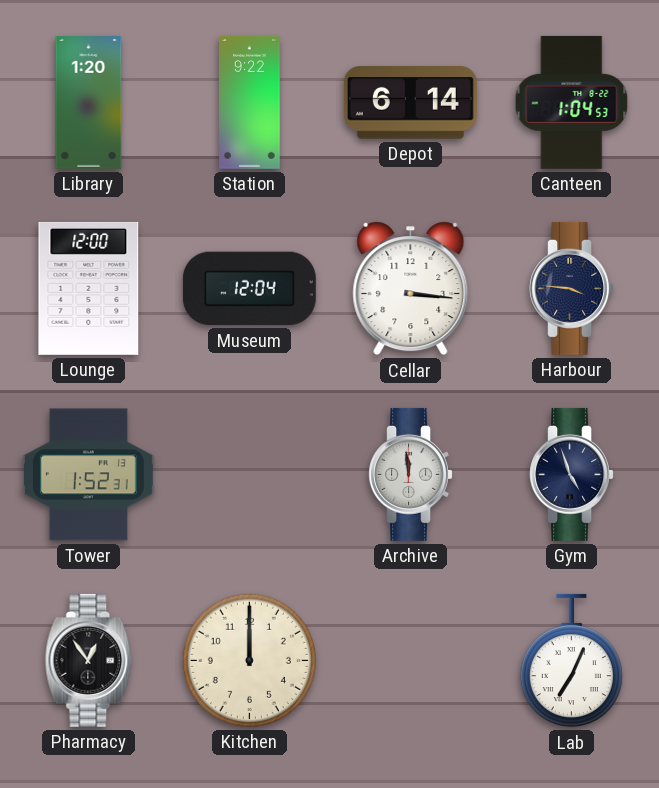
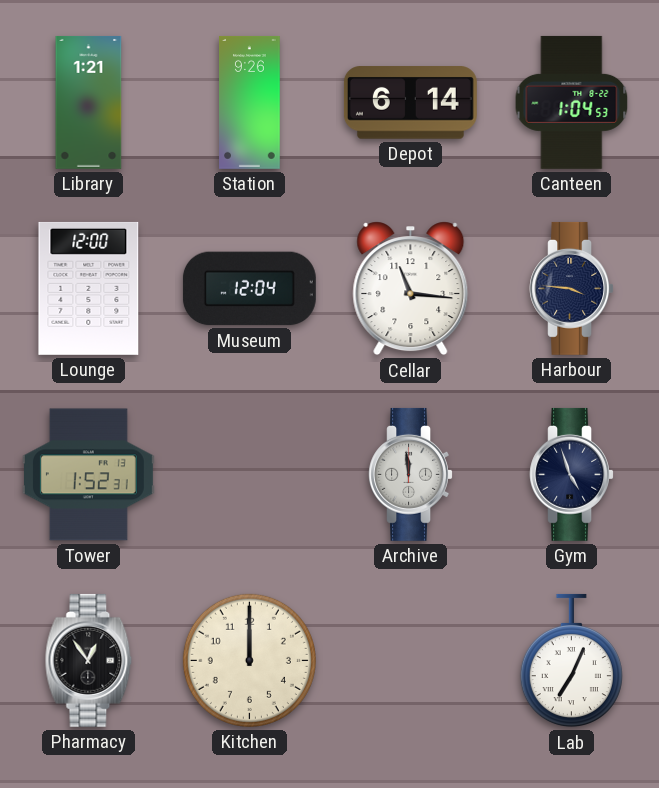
Library: 1:20 -> 1:21
Station: 9:22 -> 9:26
Cellar: 3:16 -> 11:16
